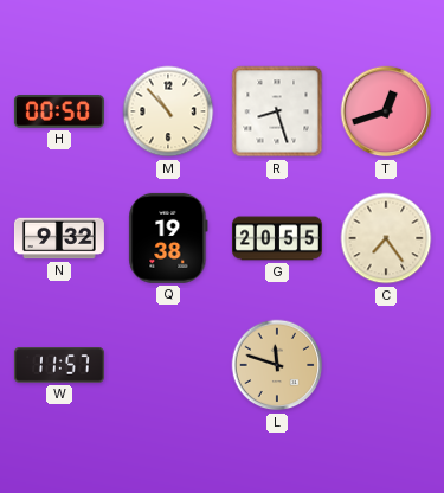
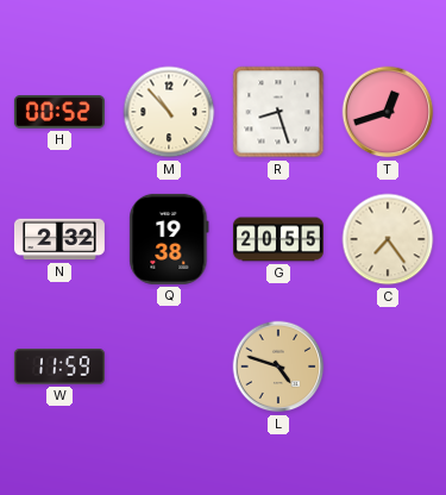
H: 00:50 -> 00:52
N: 9:32 -> 2:32
W: 11:57 -> 11:59
L: 11:48 -> 4:48
